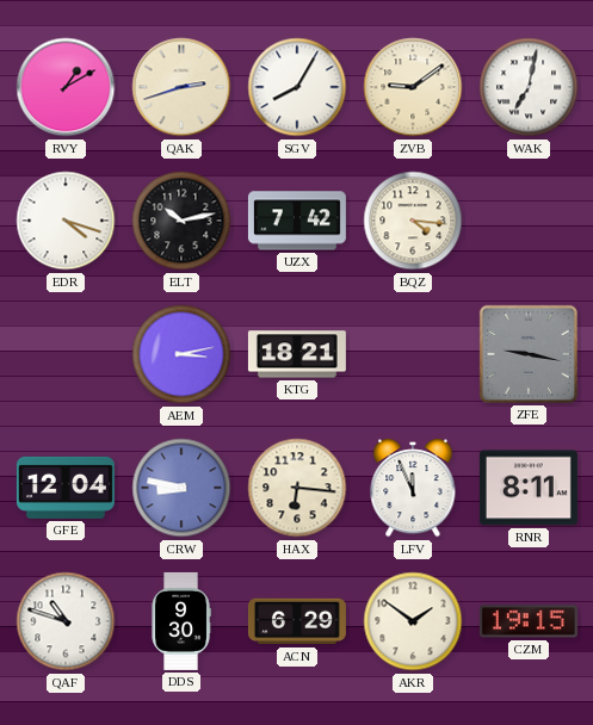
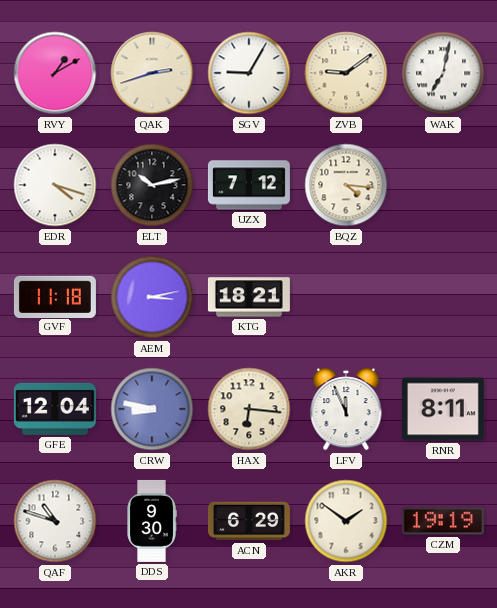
SGV: 8:05 -> 9:05
UZX: 7:42 -> 7:12
GVF: none -> 11:18
ZFE: 9:17 -> none
CZM: 19:15 -> 19:19
